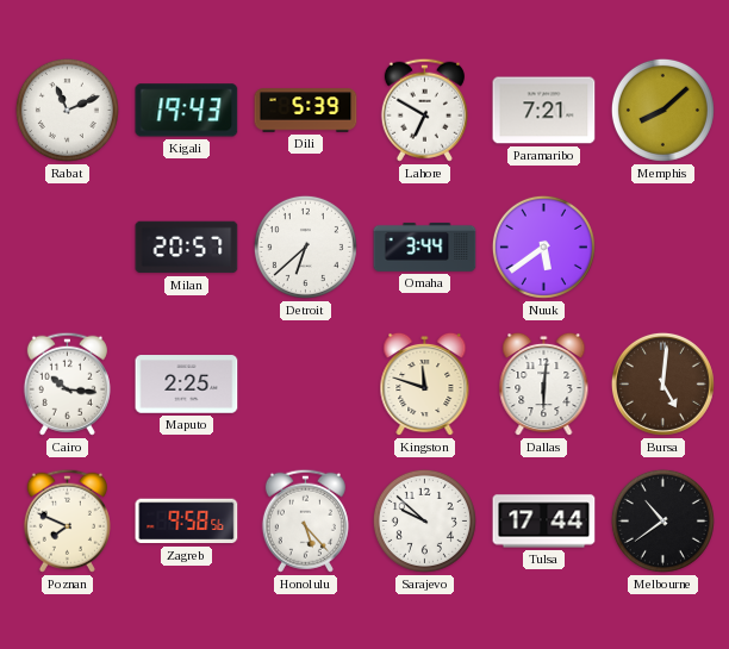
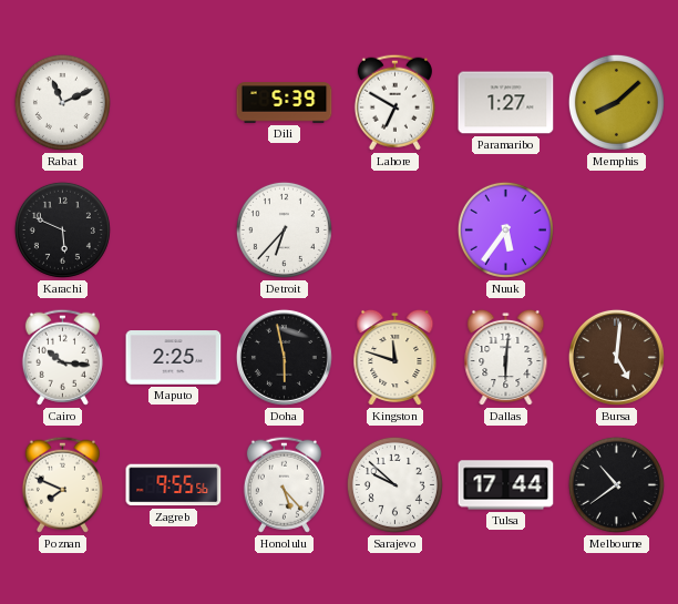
Kigali: 19:43 -> none
Paramaribo: 7:21 -> 1:27
Karachi: none -> 5:49
Milan: 20:57 -> none
Detroit: 6:38 -> 6:37
Omaha: 3:44 -> none
Nuuk: 5:39 -> 5:36
Doha: none -> 5:58
Zagreb: 9:58 -> 9:55
